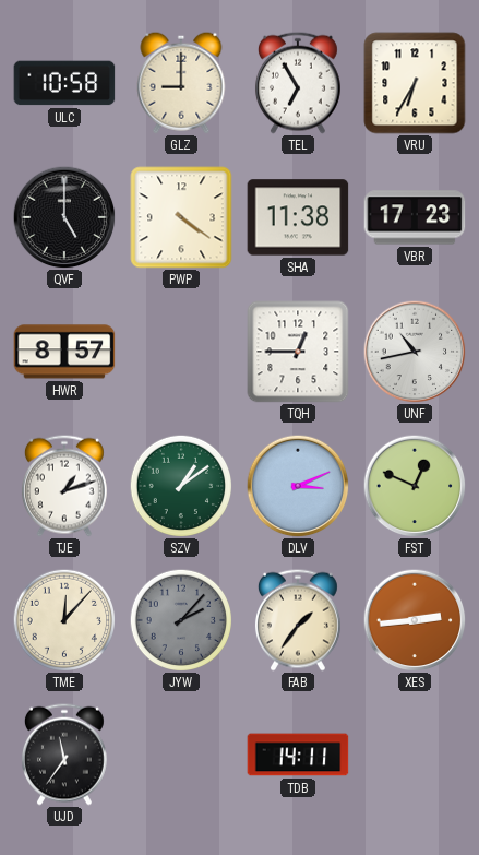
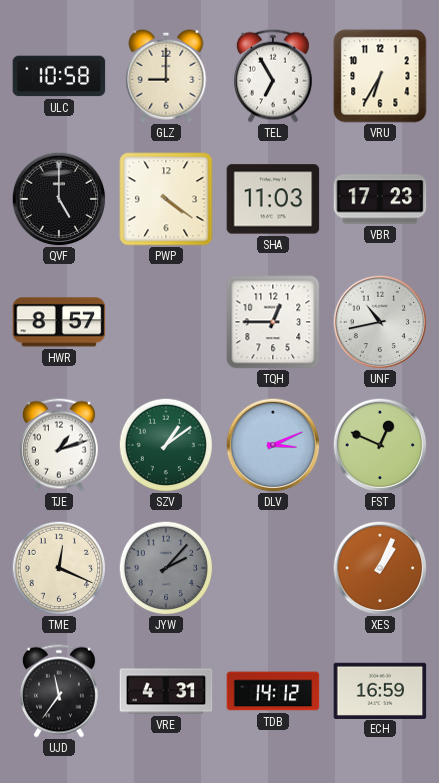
SHA: 11:38 -> 11:03
TME: 12:07 -> 12:19
FAB: 1:36 -> none
XES: 2:44 -> 1:04
VRE: none -> 4:31
TDB: 14:11 -> 14:12
ECH: none -> 16:59
